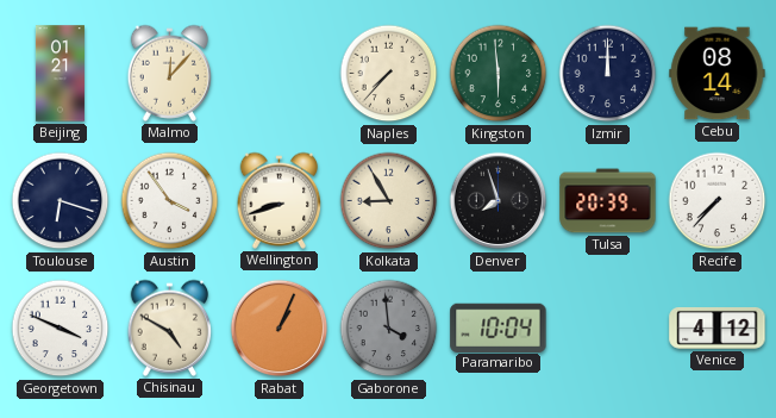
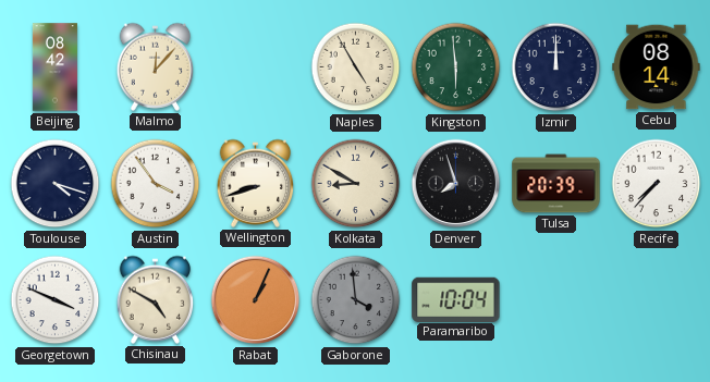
Beijing: 01:21 -> 08:42
Naples: 7:37 -> 4:55
Toulouse: 6:18 -> 4:18
Kolkata: 8:55 -> 8:50
Venice: 4:12 -> none
